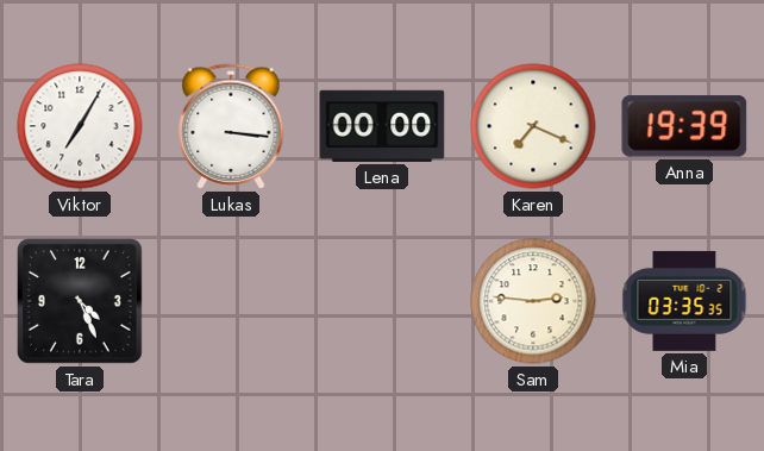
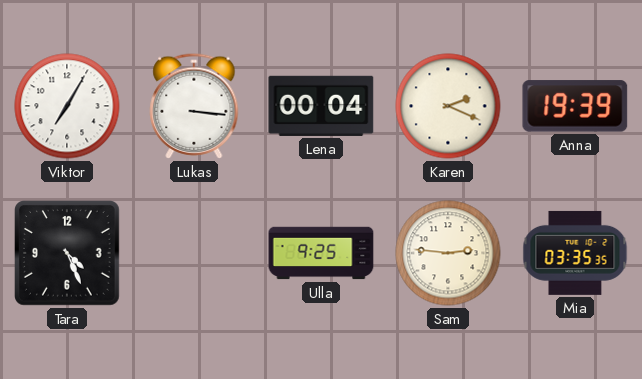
Lena: 00:00 -> 00:04
Karen: 7:19 -> 2:19
Ulla: none -> 9:25
